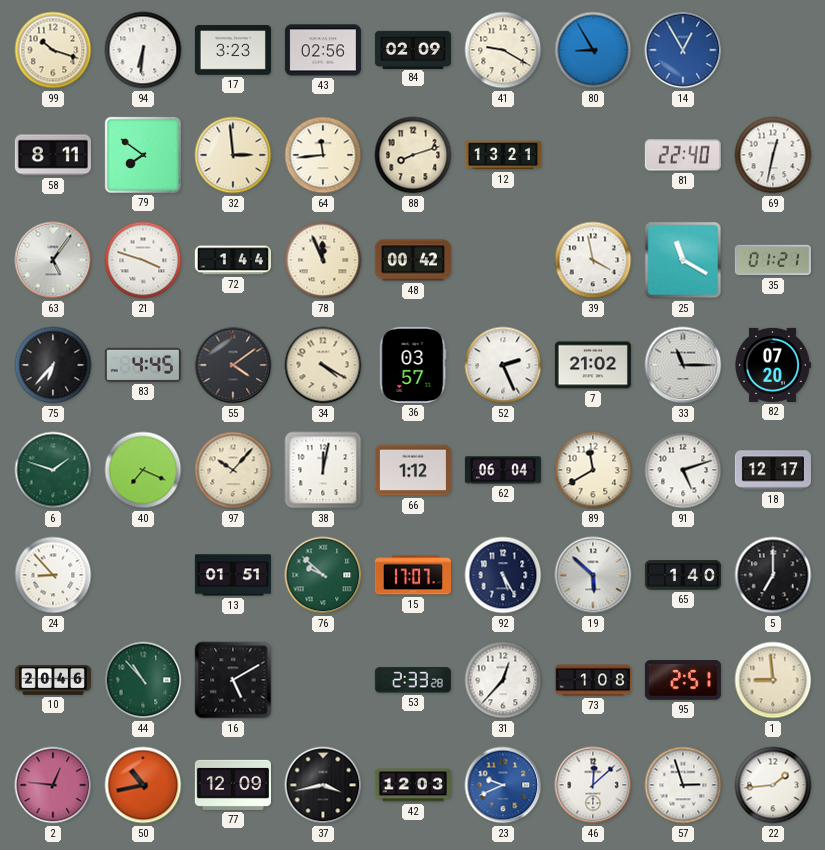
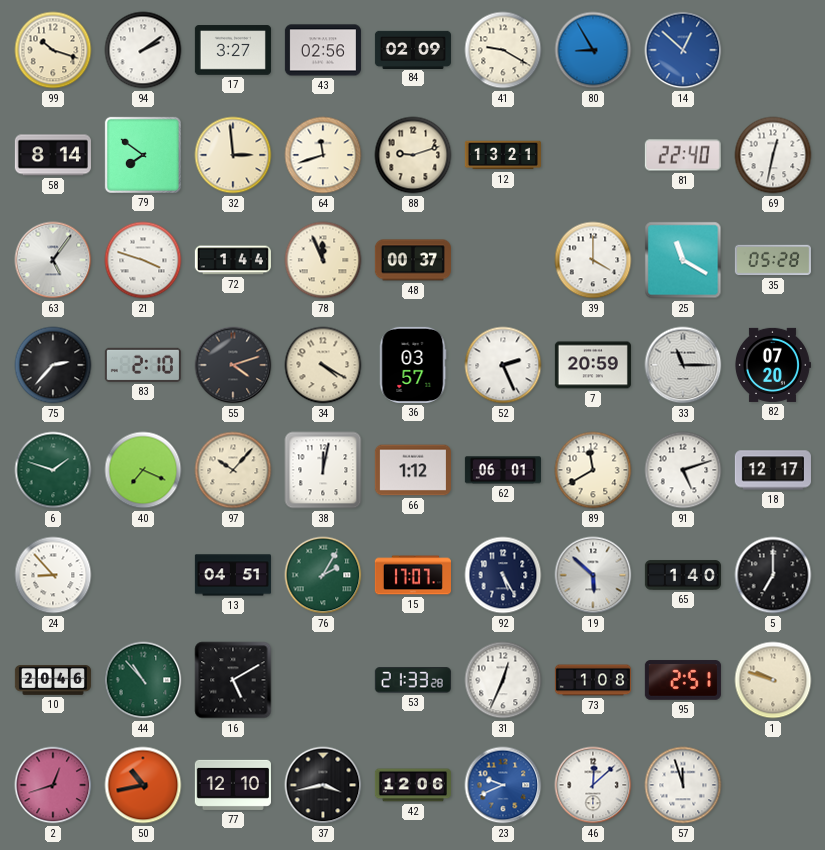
94: 6:31 -> 2:09
17: 3:23 -> 3:27
14: 12:55 -> 12:52
58: 8:11 -> 8:14
64: 11:44 -> 11:42
88: 8:12 -> 9:12
48: 00:42 -> 00:37
39: 3:58 -> 4:00
35: 01:21 -> 05:28
75: 6:37 -> 2:37
83: 4:45 -> 2:10
55: 4:09 -> 4:12
7: 21:02 -> 20:59
62: 06:04 -> 06:01
13: 01:51 -> 04:51
76: 9:52 -> 2:05
53: 2:33 -> 21:33
31: 12:37 -> 12:34
1: 8:59 -> 9:48
2: 12:46 -> 12:42
77: 12:09 -> 12:10
42: 12:03 -> 12:06
57: 2:57 -> 11:57
22: 1:44 -> none
